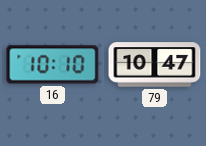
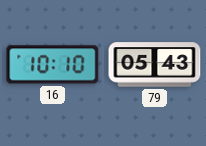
79: 10:47 -> 05:43
